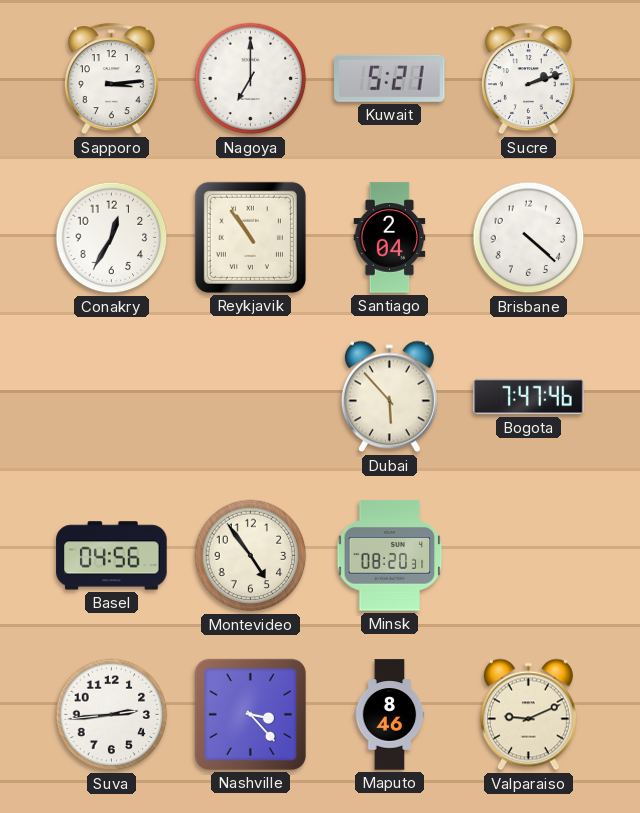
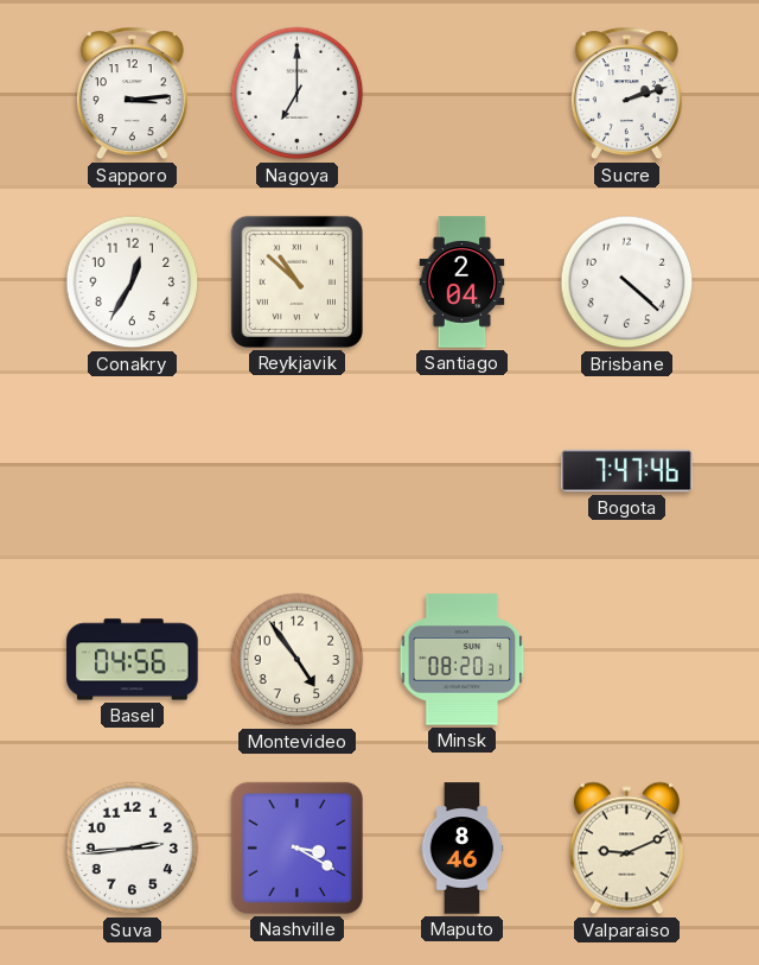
Kuwait: 5:21 -> none
Reykjavik: 10:54 -> 10:52
Dubai: 5:53 -> none
Nashville: 3:23 -> 3:20
